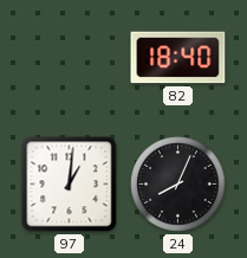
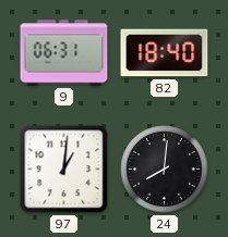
9: none -> 06:31
24: 8:04 -> 8:01
